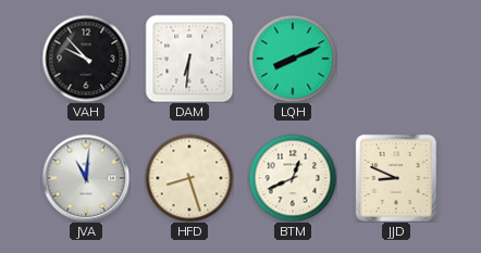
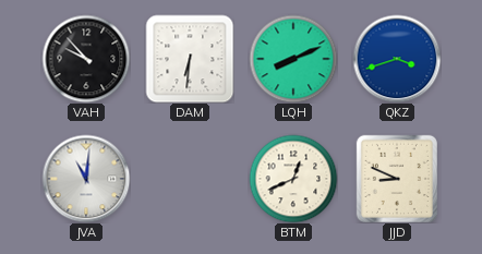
QKZ: none -> 3:42
HFD: 8:27 -> none
